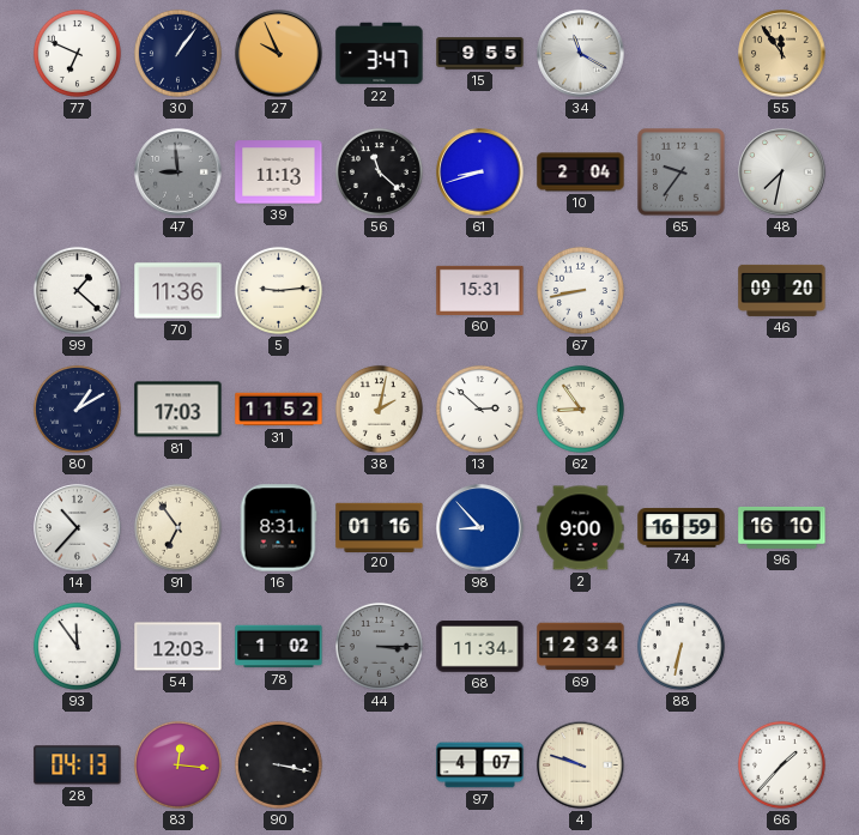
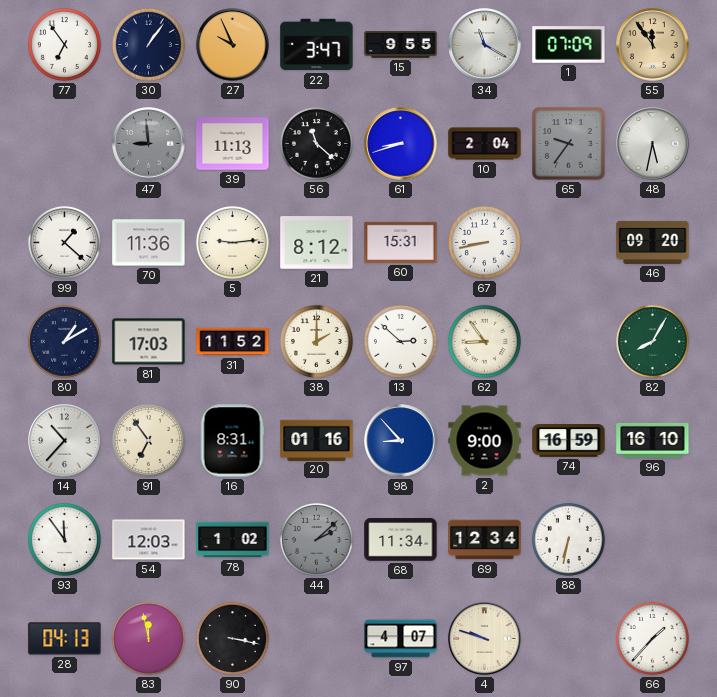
77: 6:49 -> 6:54
1: none -> 07:09
48: 7:32 -> 5:32
21: none -> 8:12
38: 2:02 -> 2:00
82: none -> 8:05
44: 3:15 -> 2:08
83: 12:16 -> 11:58
